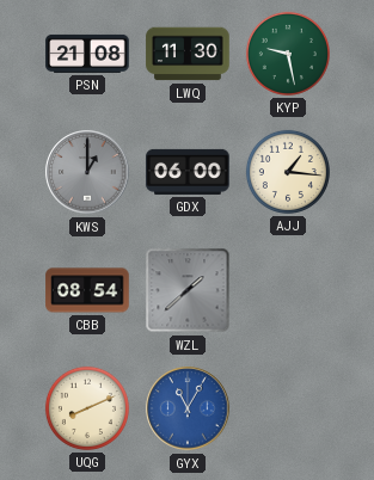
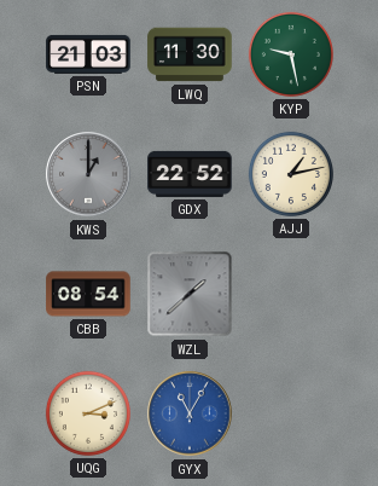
PSN: 21:08 -> 21:03
GDX: 06:00 -> 22:52
AJJ: 1:16 -> 1:13
UQG: 8:11 -> 3:11
